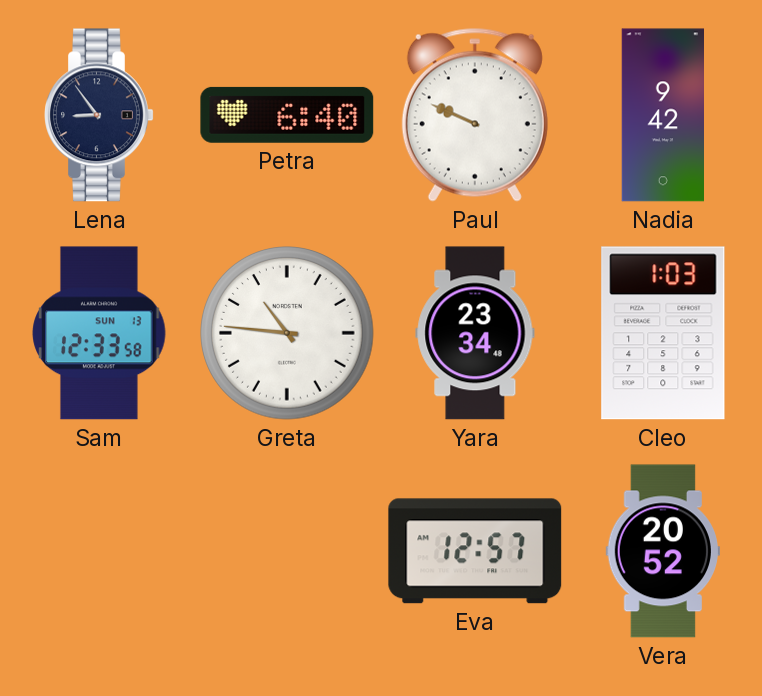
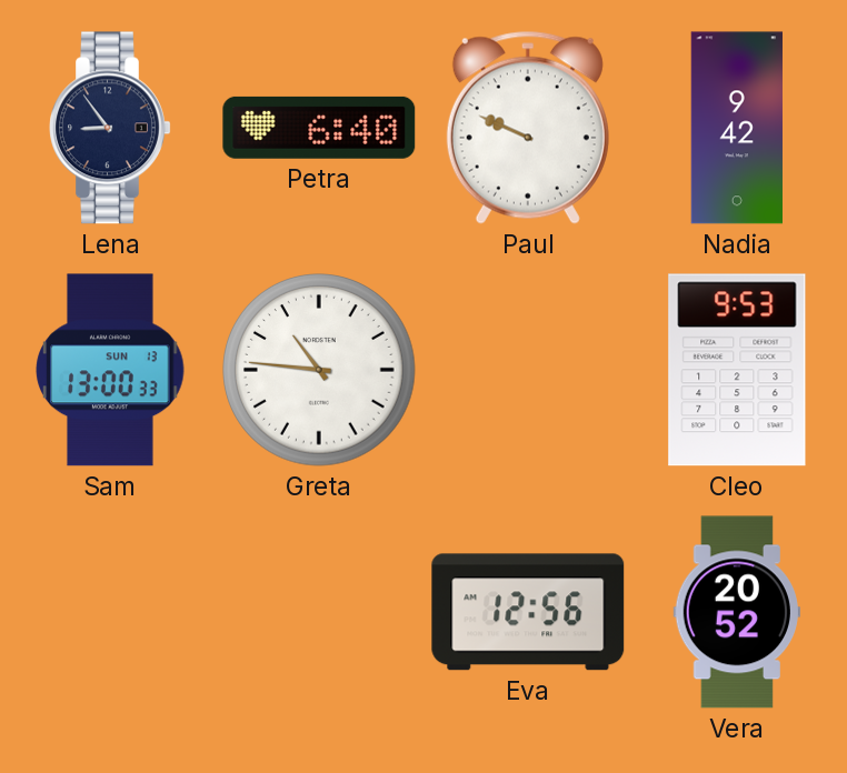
Sam: 12:33 -> 13:00
Yara: 23:34 -> none
Cleo: 1:03 -> 9:53
Eva: 12:57 -> 12:56
